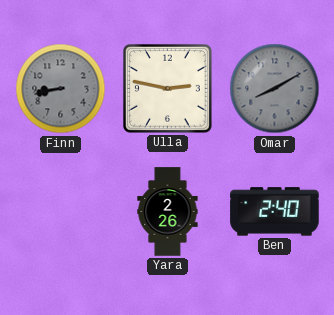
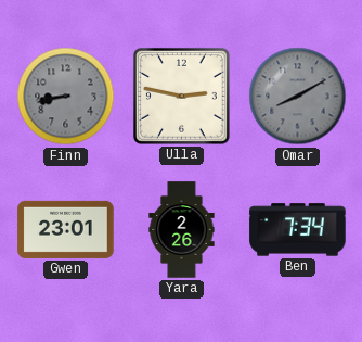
Gwen: none -> 23:01
Ben: 2:40 -> 7:34
